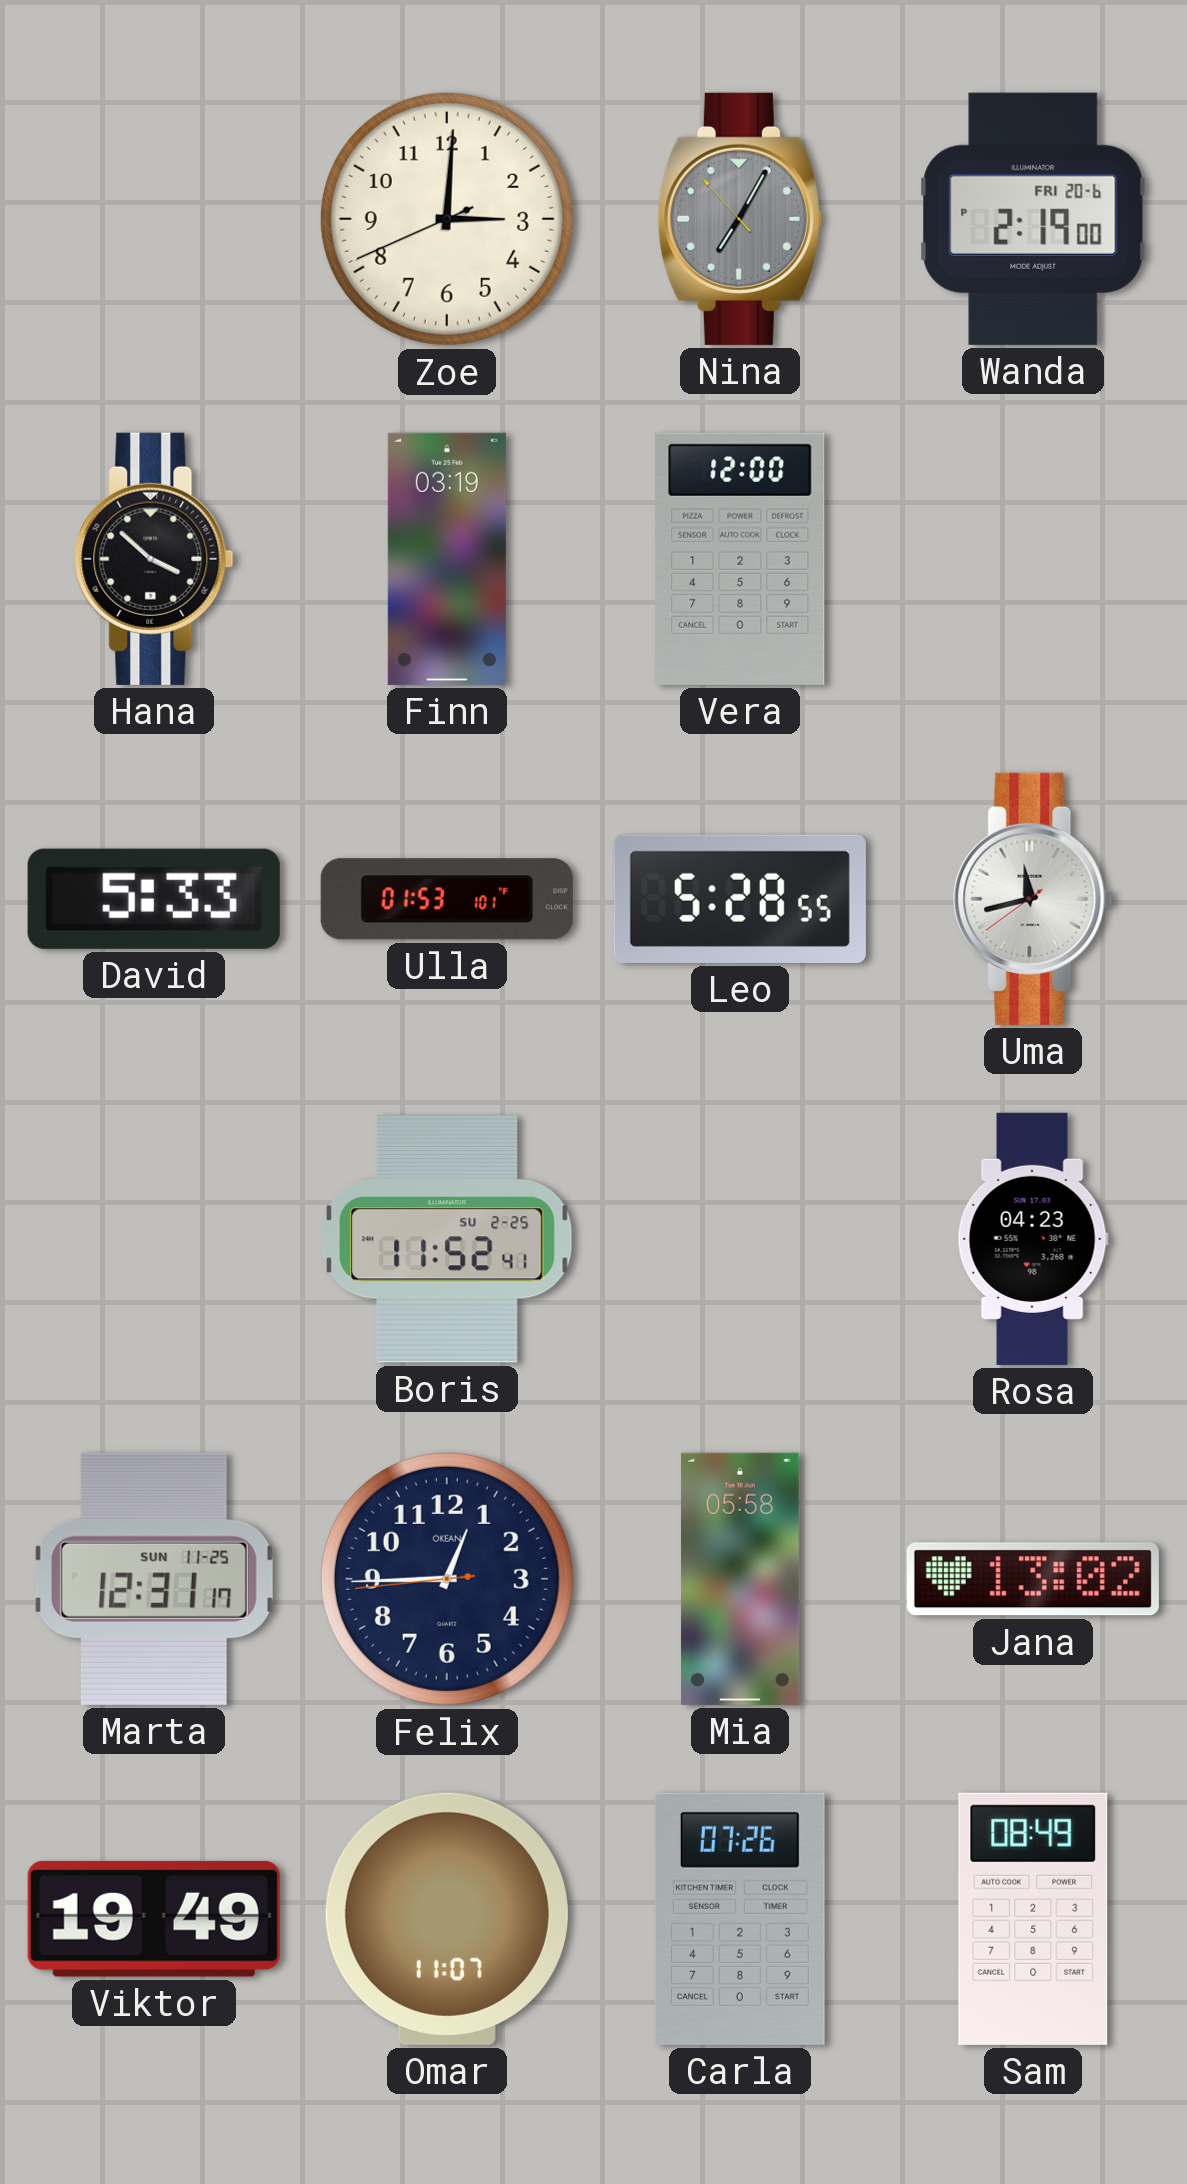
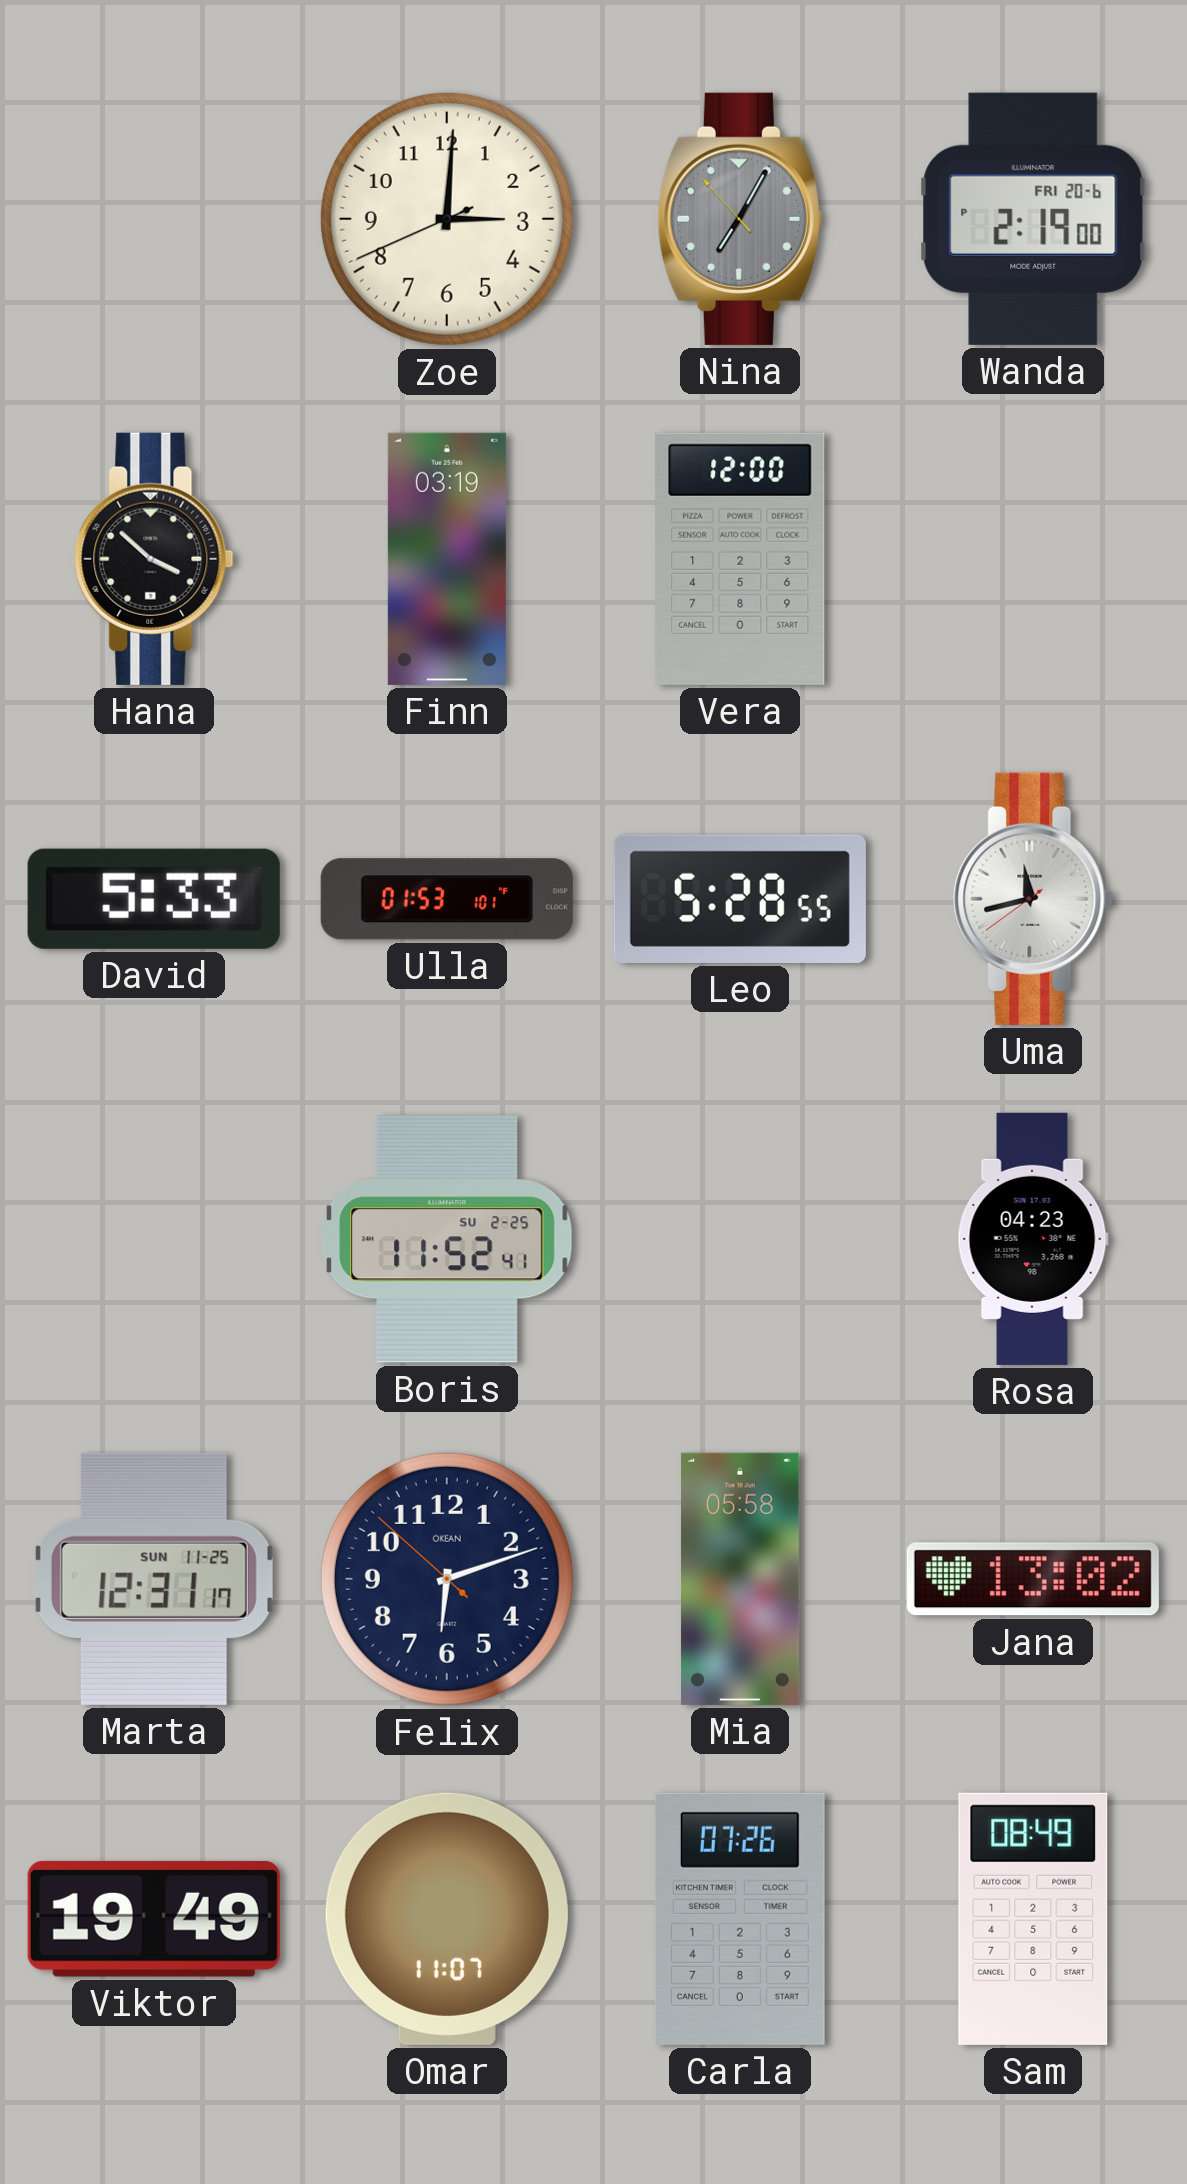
Felix: 12:44 -> 6:11
